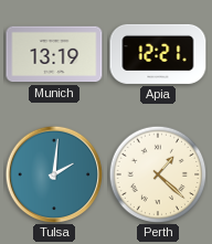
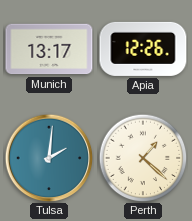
Munich: 13:19 -> 13:17
Apia: 12:21 -> 12:26
